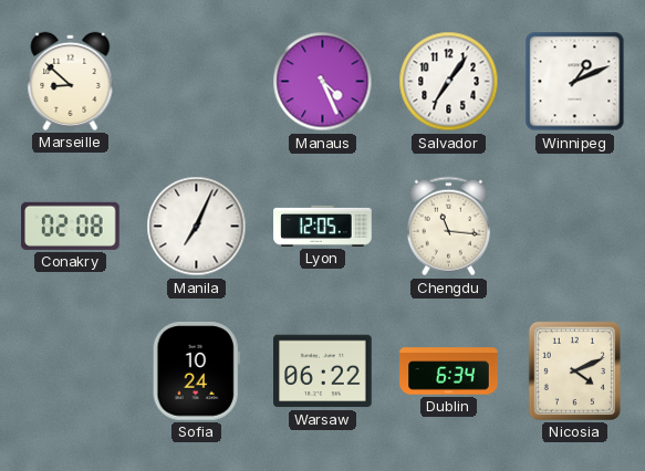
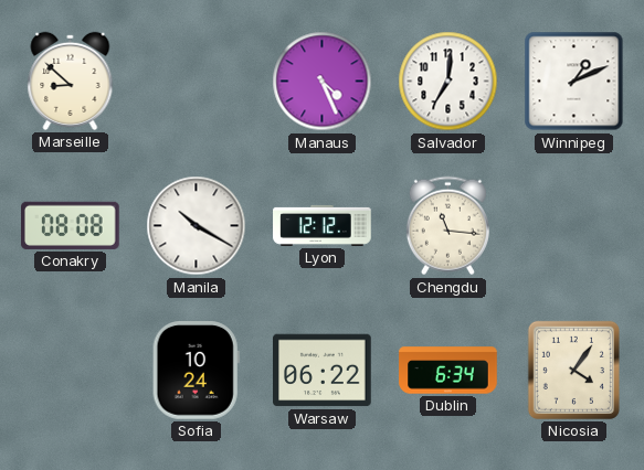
Salvador: 7:06 -> 7:01
Conakry: 02:08 -> 08:08
Manila: 7:04 -> 10:20
Lyon: 12:05 -> 12:12
Nicosia: 4:11 -> 4:06
